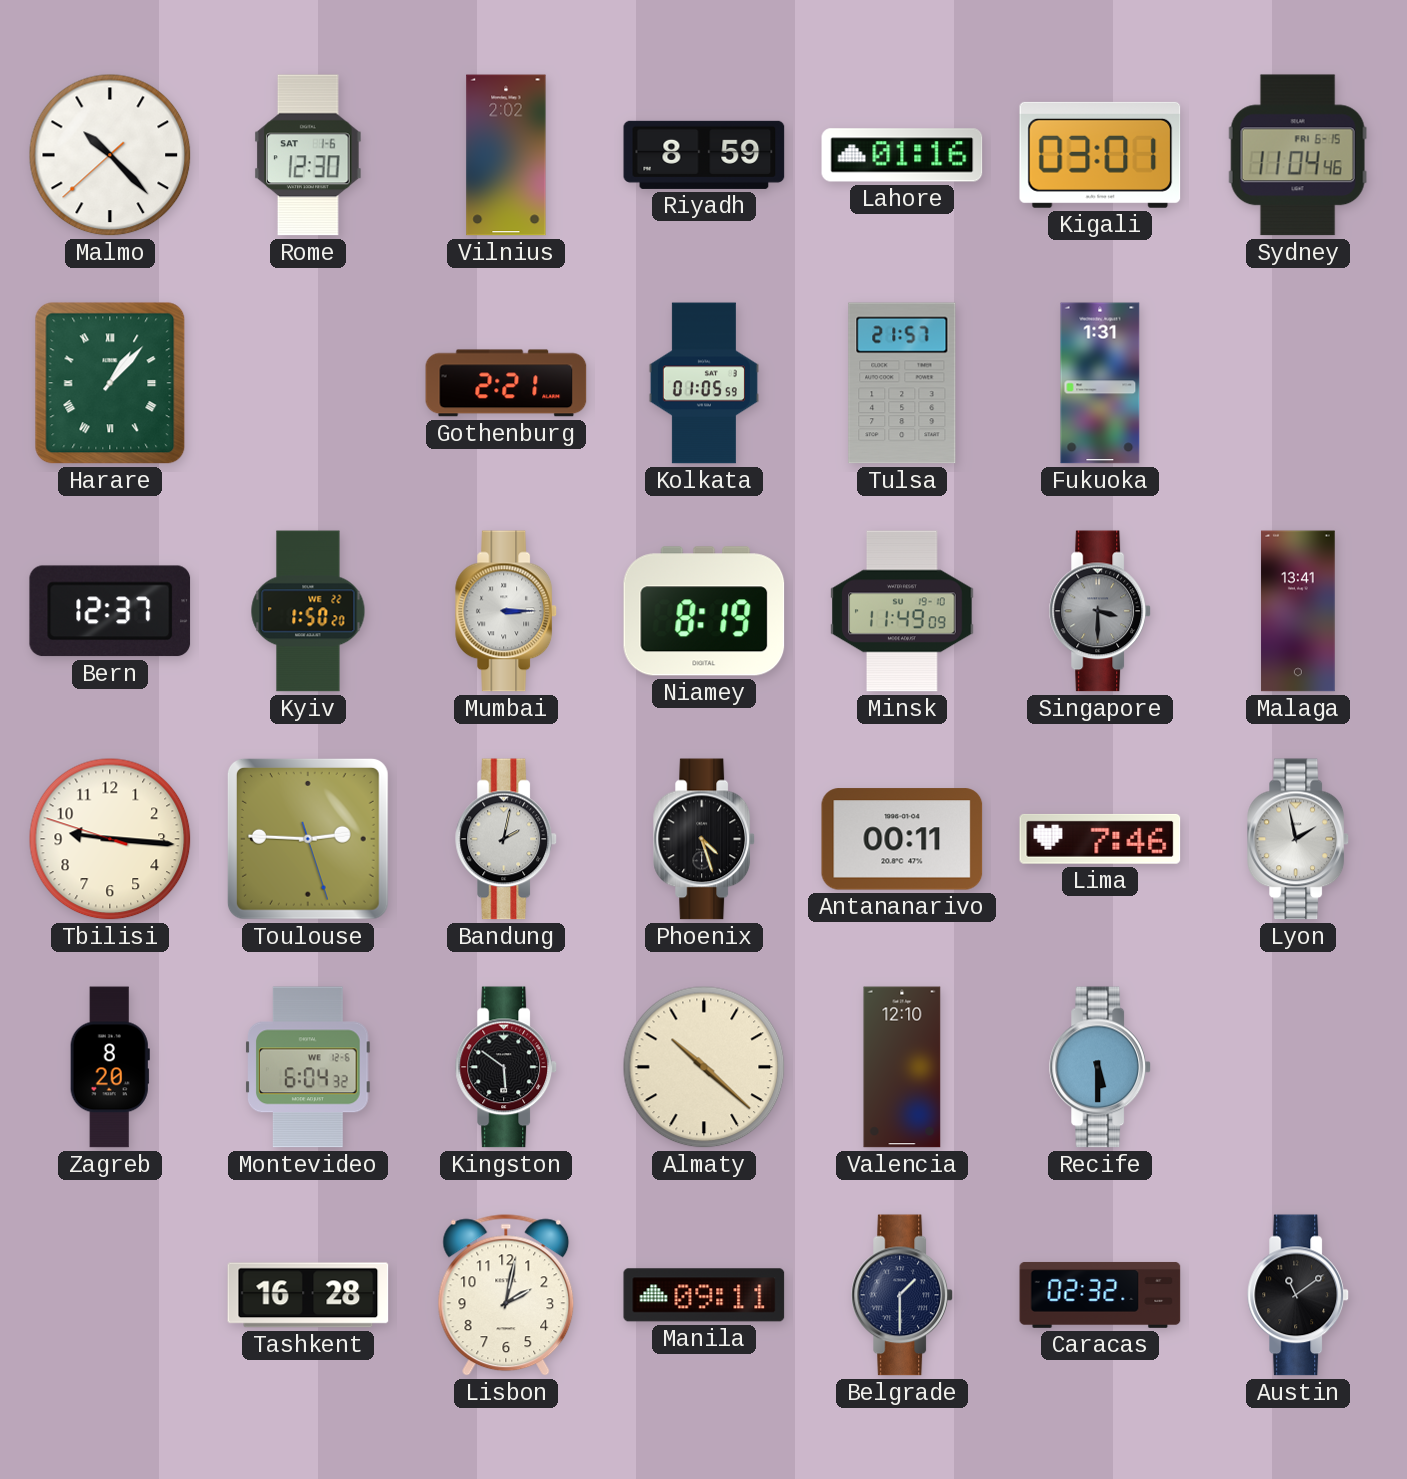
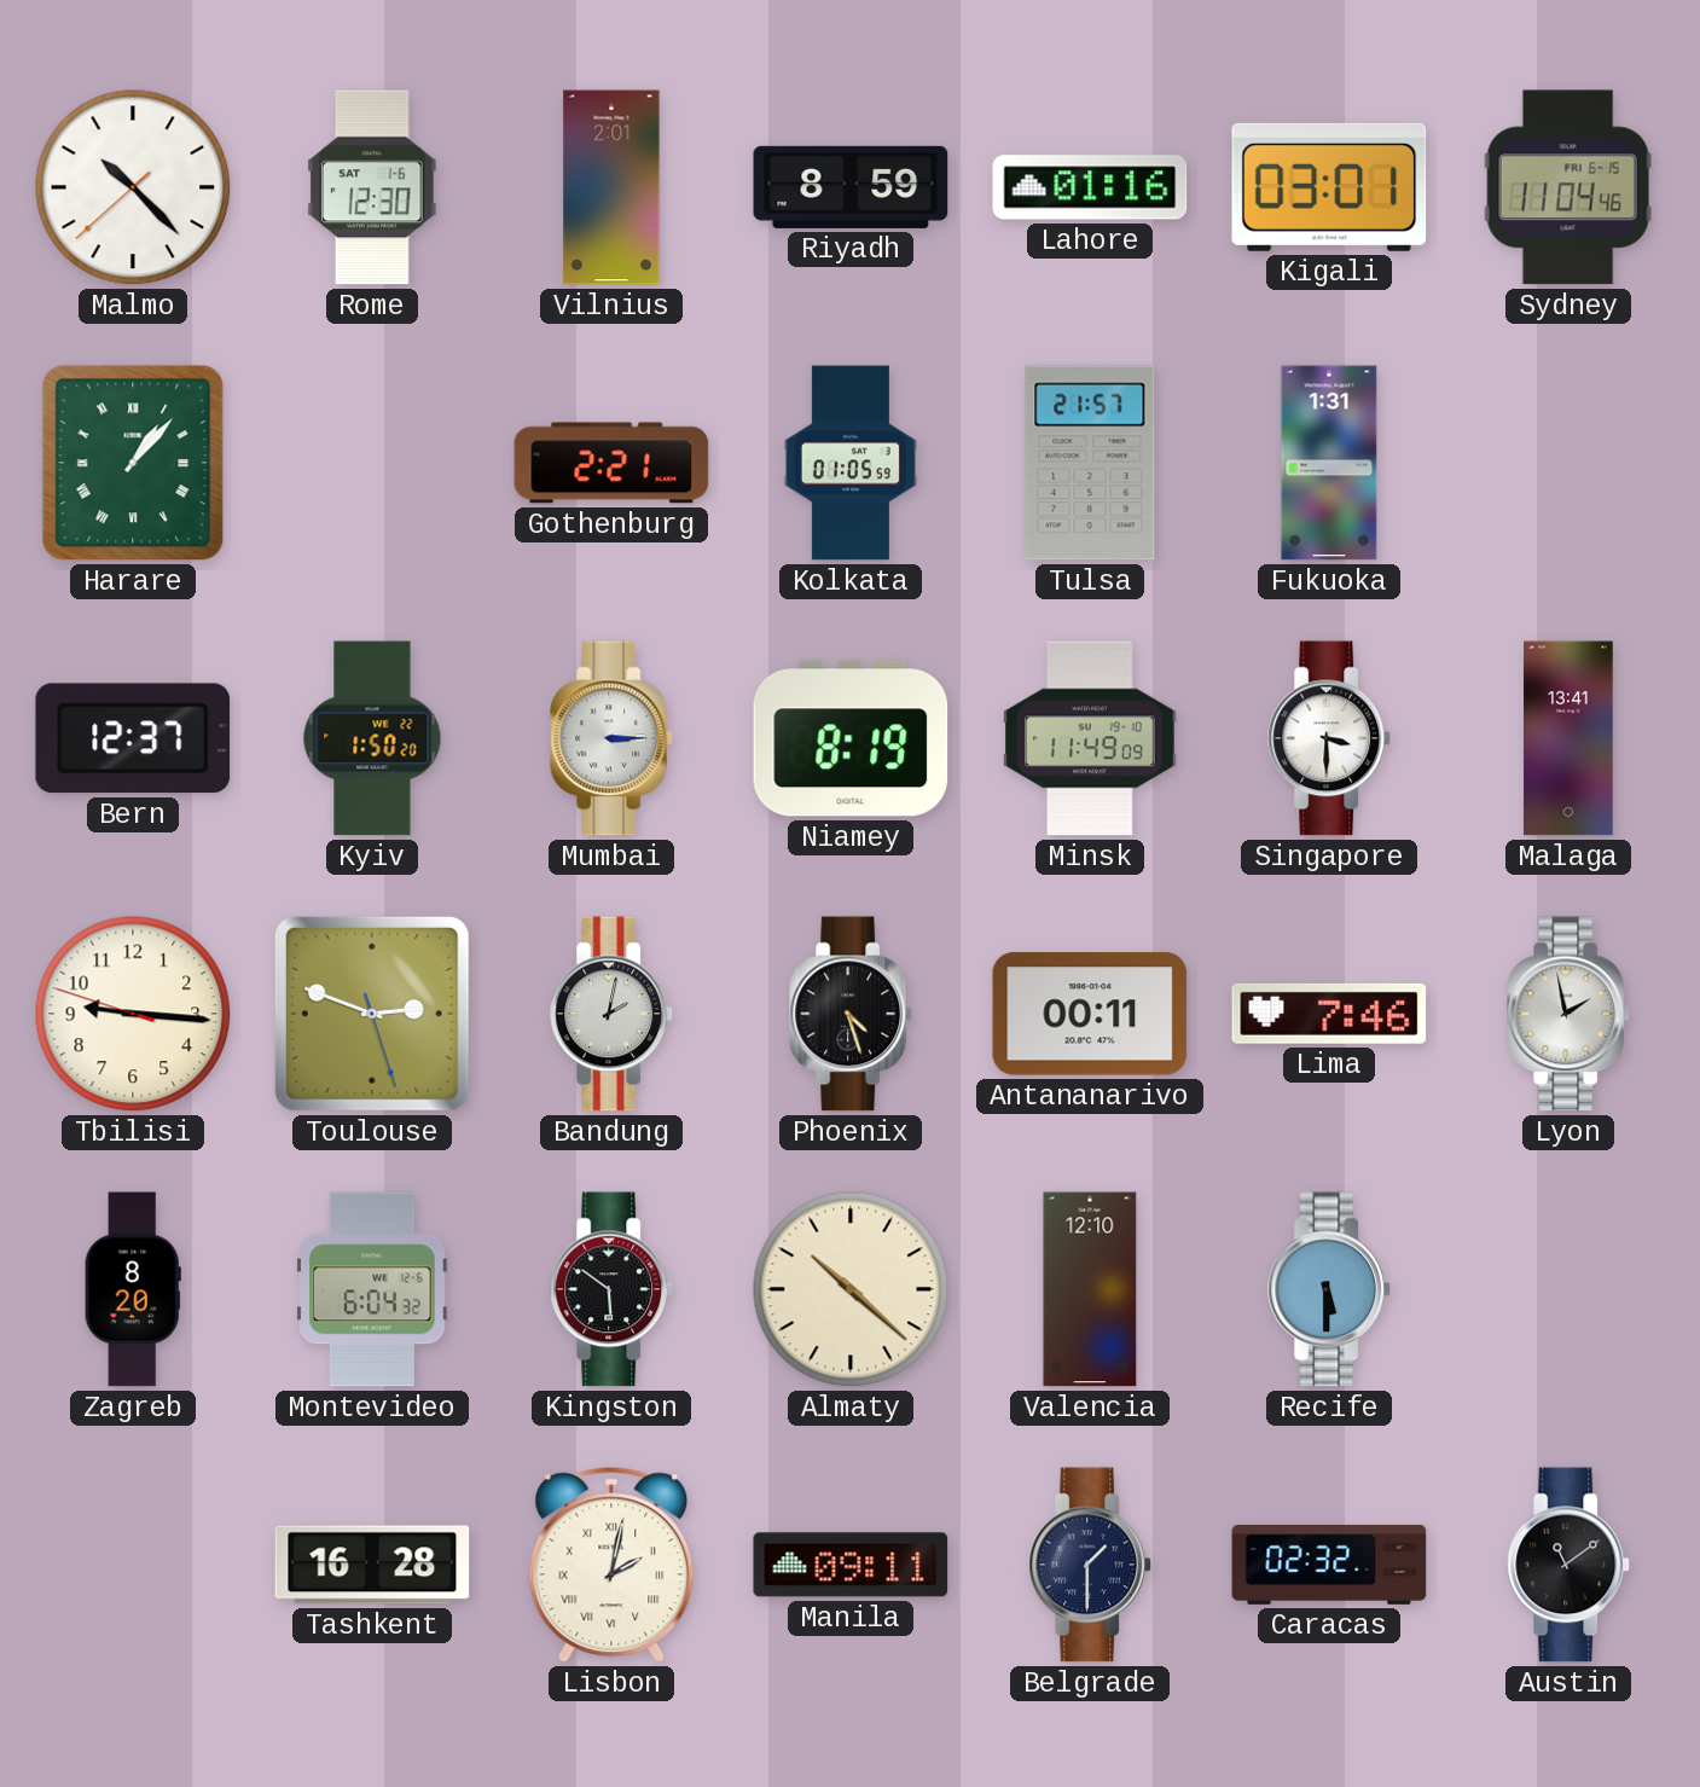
Vilnius: 2:02 -> 2:01
Singapore dial: grey -> white
Toulouse: 2:45 -> 2:48
Lisbon numerals: Arabic -> Roman
